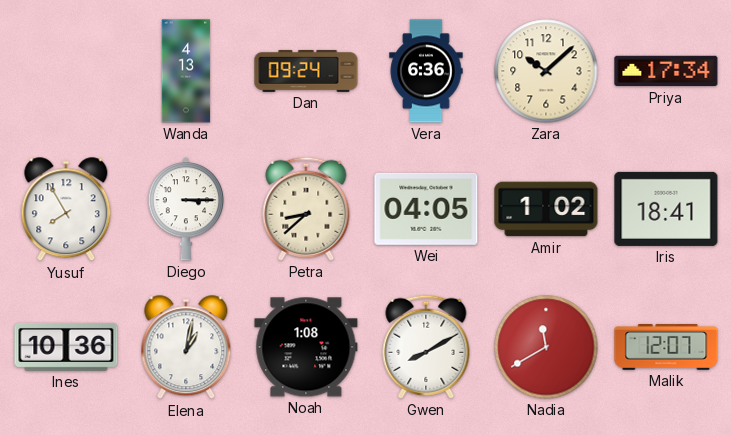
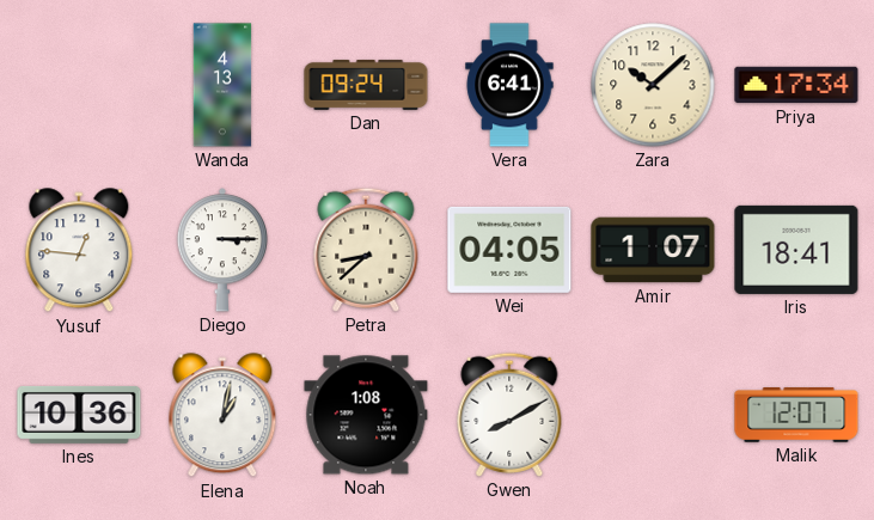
Vera: 6:36 -> 6:41
Yusuf: 7:55 -> 12:46
Amir: 1:02 -> 1:07
Nadia: 11:40 -> none
